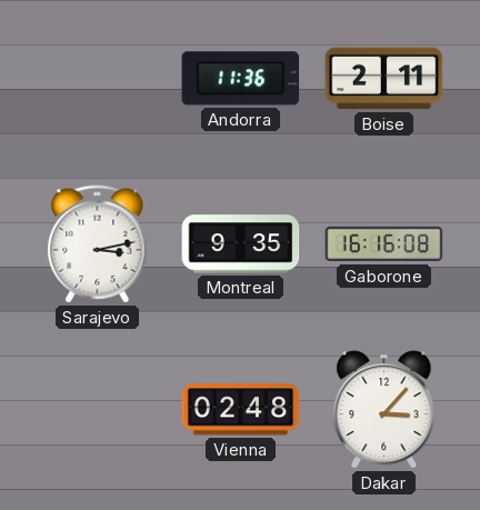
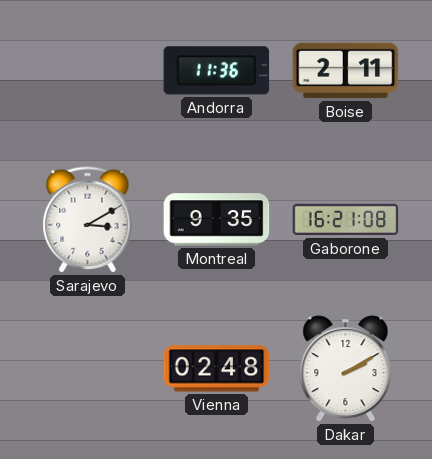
Sarajevo: 3:13 -> 3:10
Gaborone: 16:16 -> 16:21
Dakar: 3:07 -> 2:10
